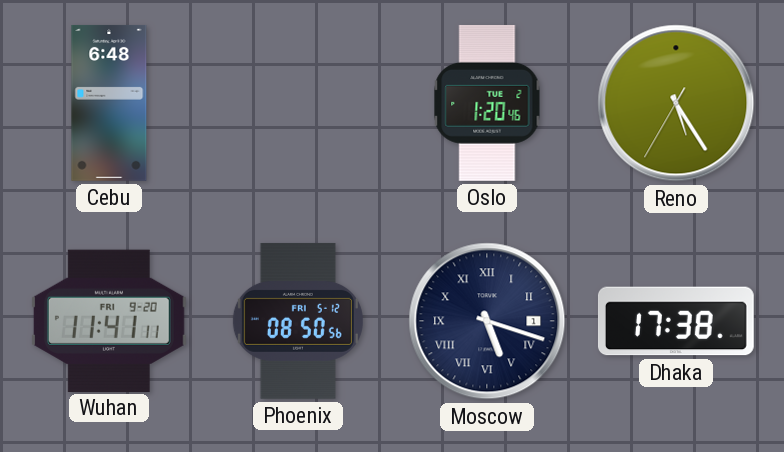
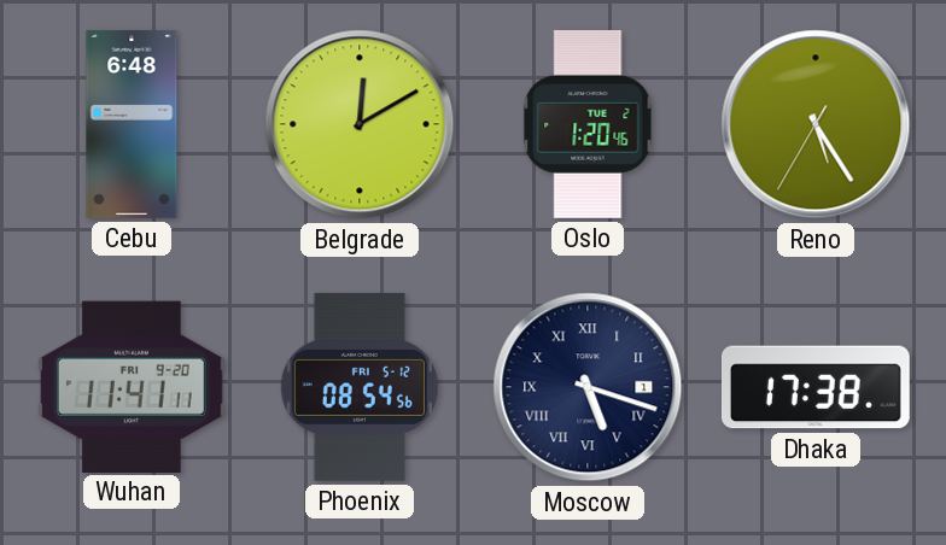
Belgrade: none -> 12:10
Phoenix: 08:50 -> 08:54
